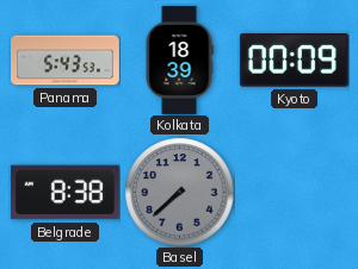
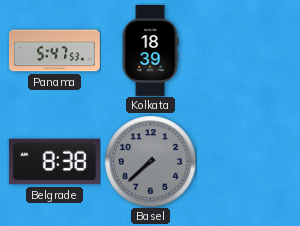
Panama: 5:43 -> 5:47
Kyoto: 00:09 -> none
